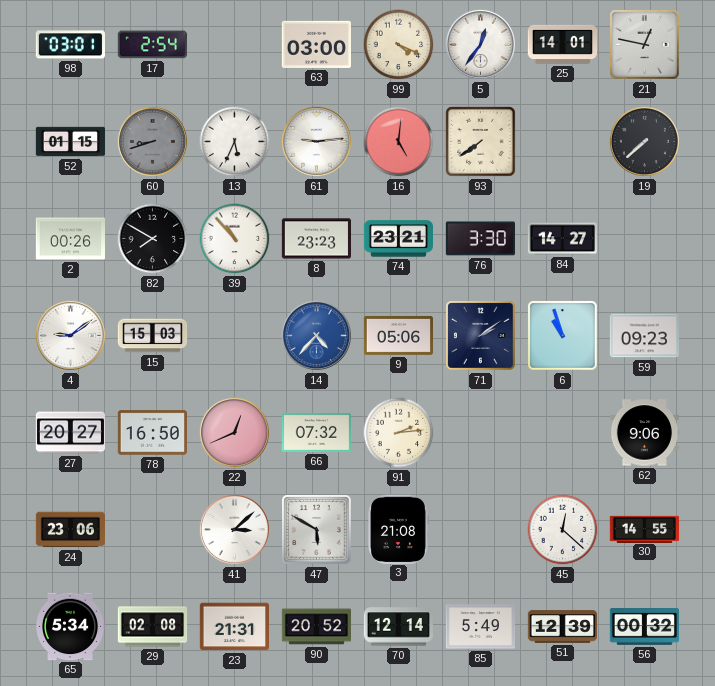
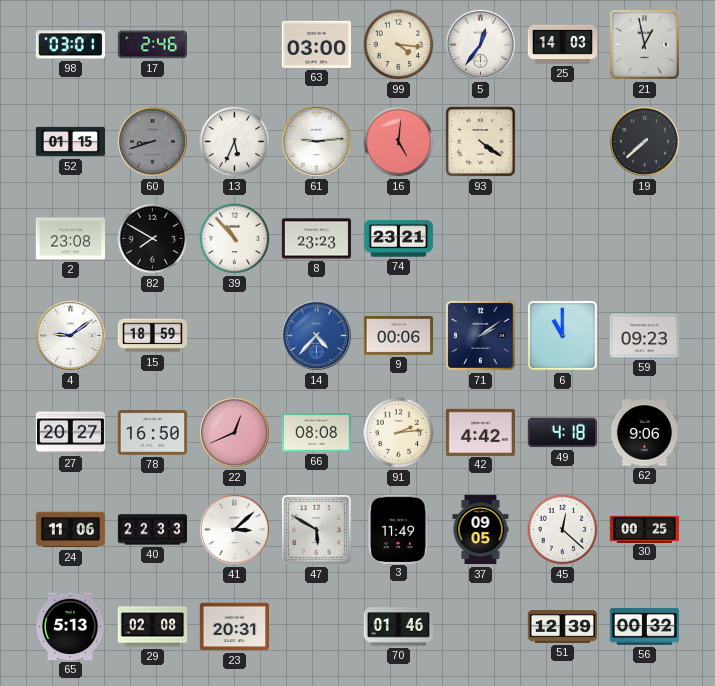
17: 2:54 -> 2:46
99: 4:19 -> 4:16
25: 14:01 -> 14:03
21: 12:47 -> 12:58
93: 7:39 -> 4:21
2: 00:26 -> 23:08
76: 3:30 -> none
84: 14:27 -> none
15: 15:03 -> 18:59
9: 05:06 -> 00:06
6: 10:57 -> 11:00
66: 07:32 -> 08:08
42: none -> 4:42
49: none -> 4:18
24: 23:06 -> 11:06
40: none -> 22:33
3: 21:08 -> 11:49
37: none -> 09:05
30: 14:55 -> 00:25
65: 5:34 -> 5:13
23: 21:31 -> 20:31
90: 20:52 -> none
70: 12:14 -> 01:46
85: 5:49 -> none
